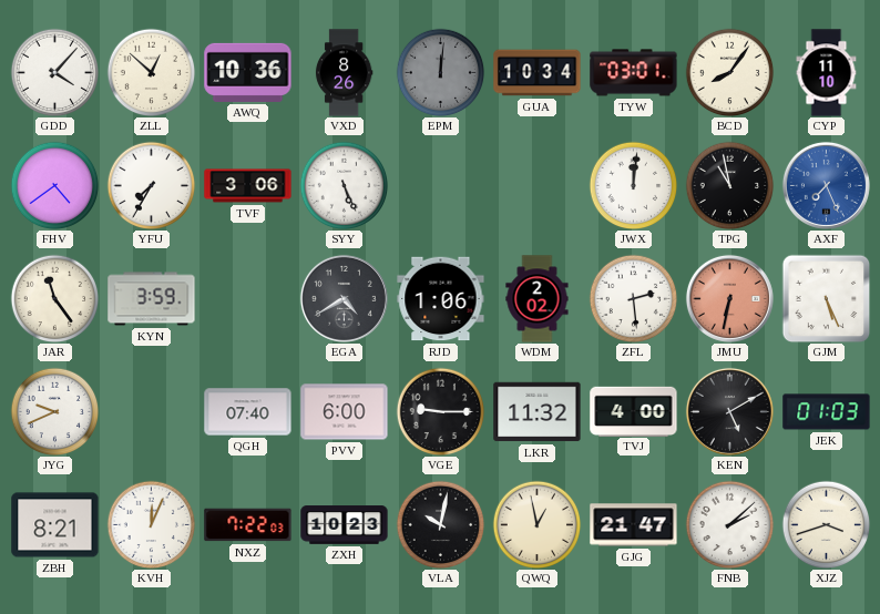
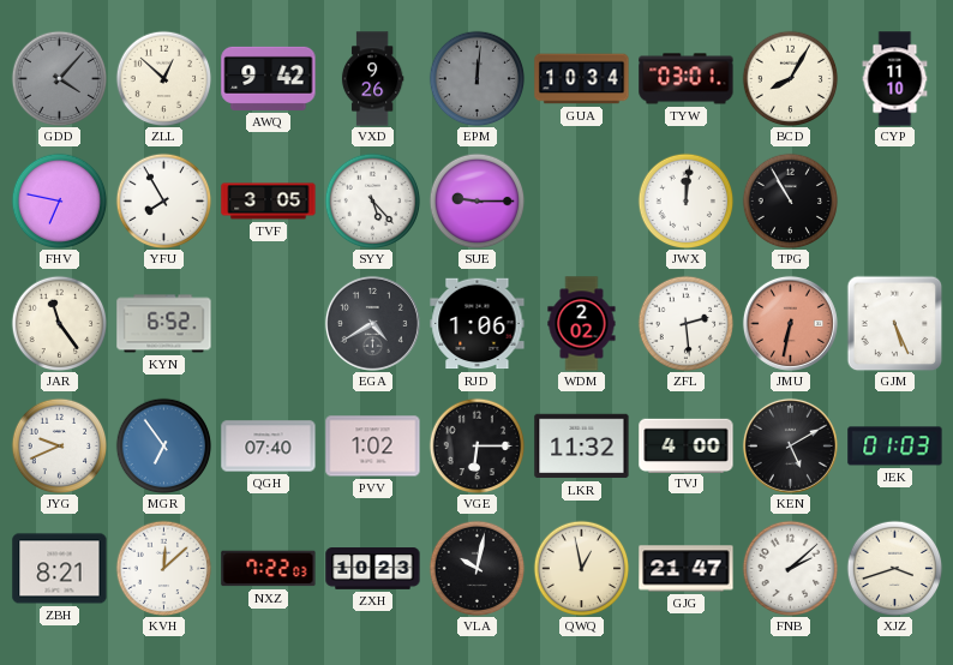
GDD dial: white -> grey
AWQ: 10:36 -> 9:42
VXD: 8:26 -> 9:26
BCD: 8:06 -> 8:05
FHV: 4:39 -> 6:47
YFU: 7:35 -> 7:55
TVF: 3:06 -> 3:05
SYY: 5:26 -> 5:23
SUE: none -> 9:15
TPG: 10:58 -> 10:55
AXF: 7:26 -> none
KYN: 3:59 -> 6:52
MGR: none -> 6:54
PVV: 6:00 -> 1:02
VGE: 9:15 -> 6:15
KVH: 12:04 -> 12:08
